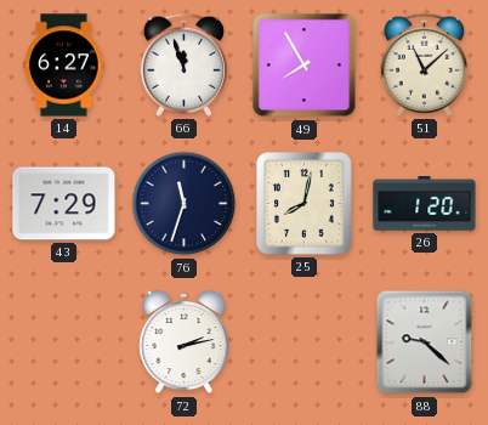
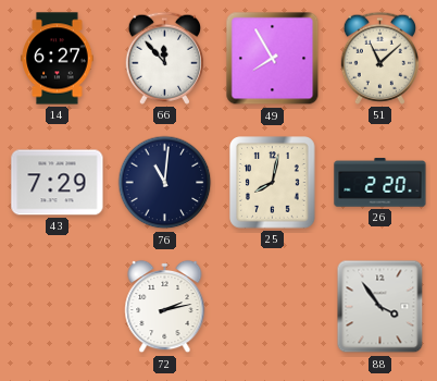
66: 11:57 -> 11:53
76: 11:33 -> 11:01
26: 1:20 -> 2:20
88: 9:22 -> 3:54
